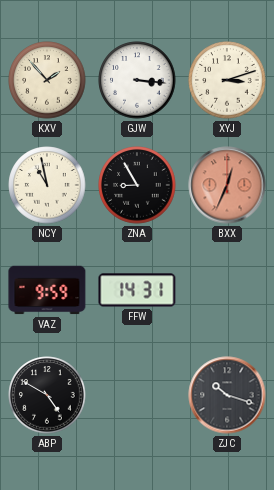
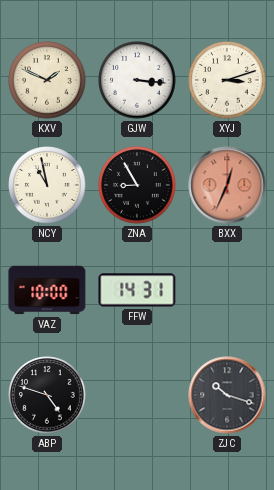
KXV: 1:53 -> 1:49
VAZ: 9:59 -> 10:00
ABP: 4:50 -> 4:48
